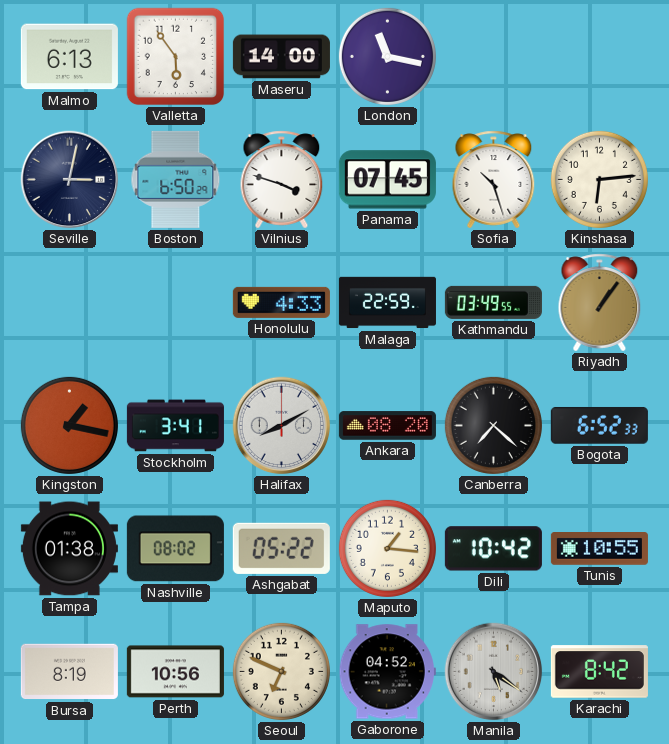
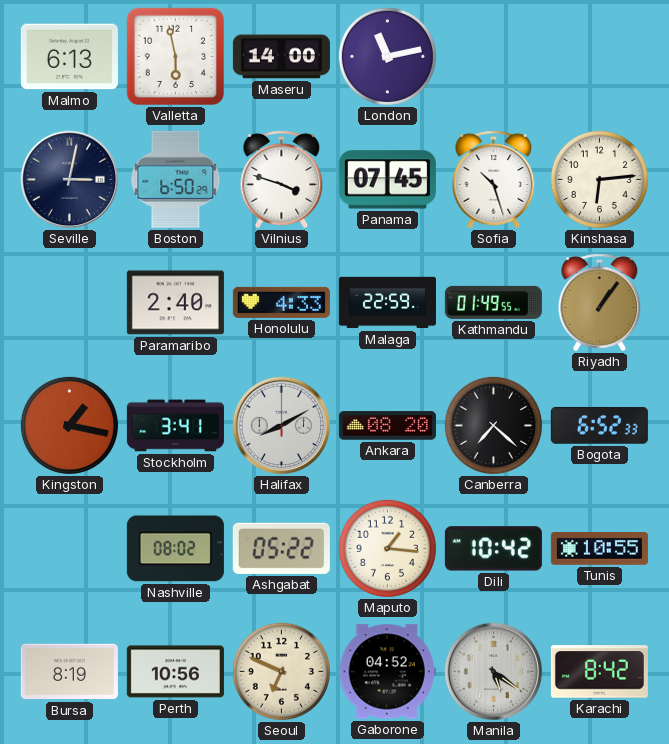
Valletta: 5:54 -> 5:58
London: 11:17 -> 11:13
Paramaribo: none -> 2:40
Kathmandu: 03:49 -> 01:49
Tampa: 01:38 -> none
